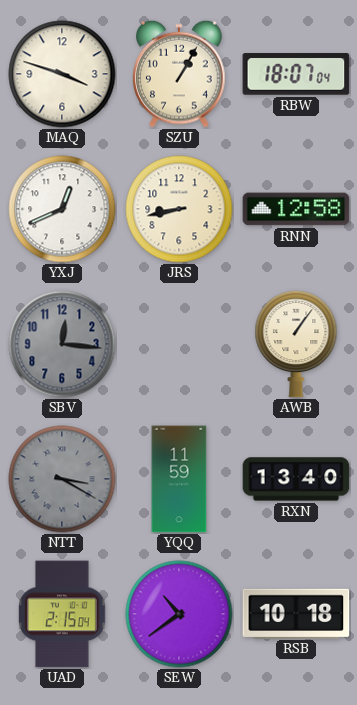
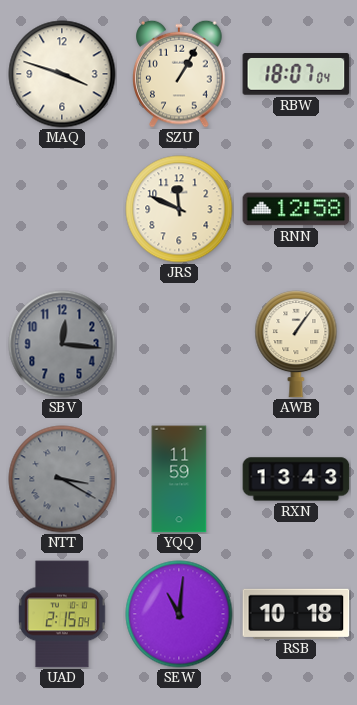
YXJ: 12:41 -> none
JRS: 8:43 -> 11:49
RXN: 13:40 -> 13:43
SEW: 10:39 -> 11:01
